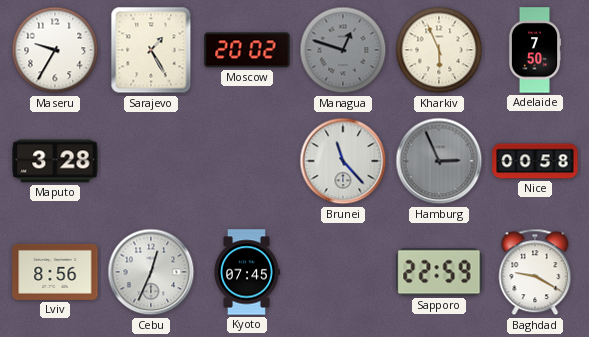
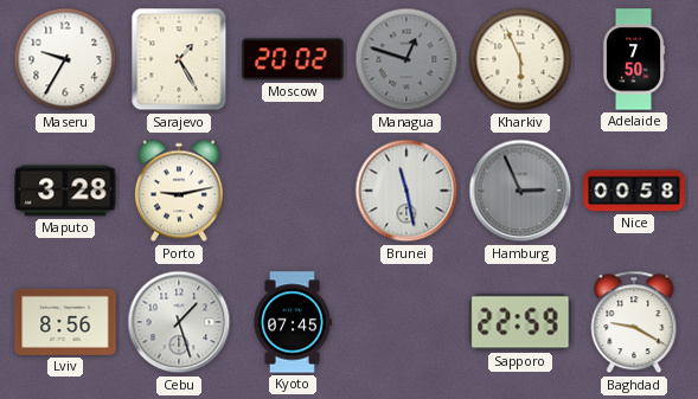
Porto: none -> 9:13
Brunei: 11:23 -> 11:28
Cebu: 12:34 -> 1:27
